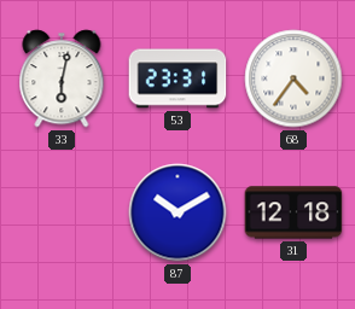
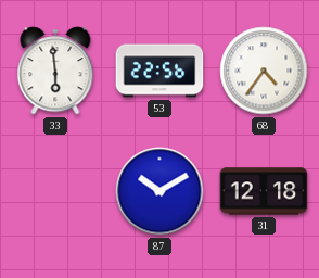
33: 6:02 -> 5:59
53: 23:31 -> 22:56
